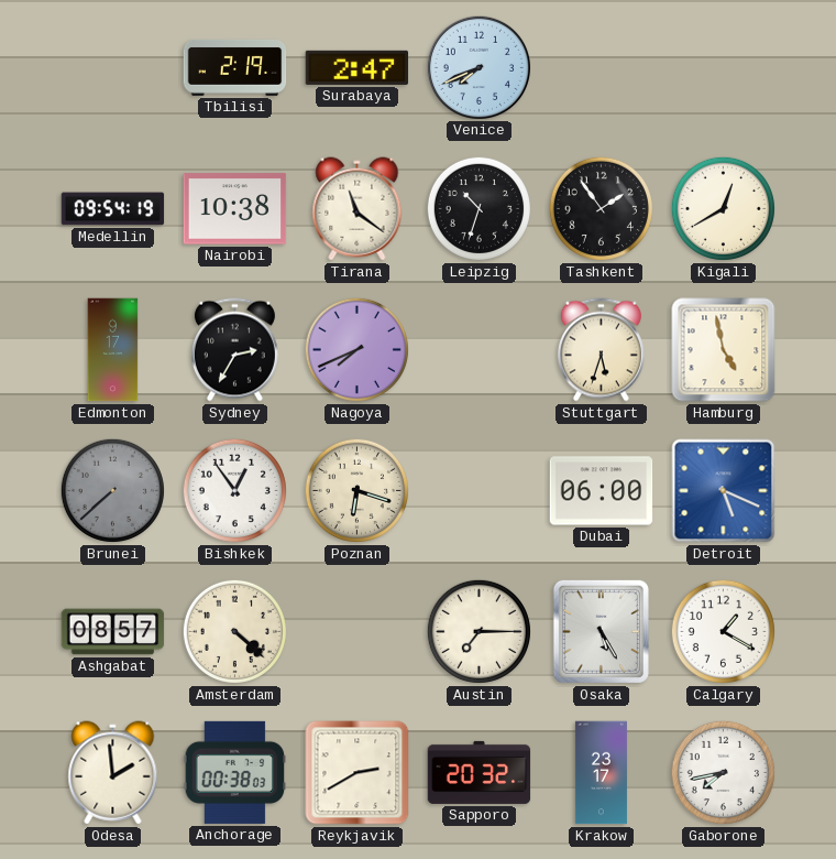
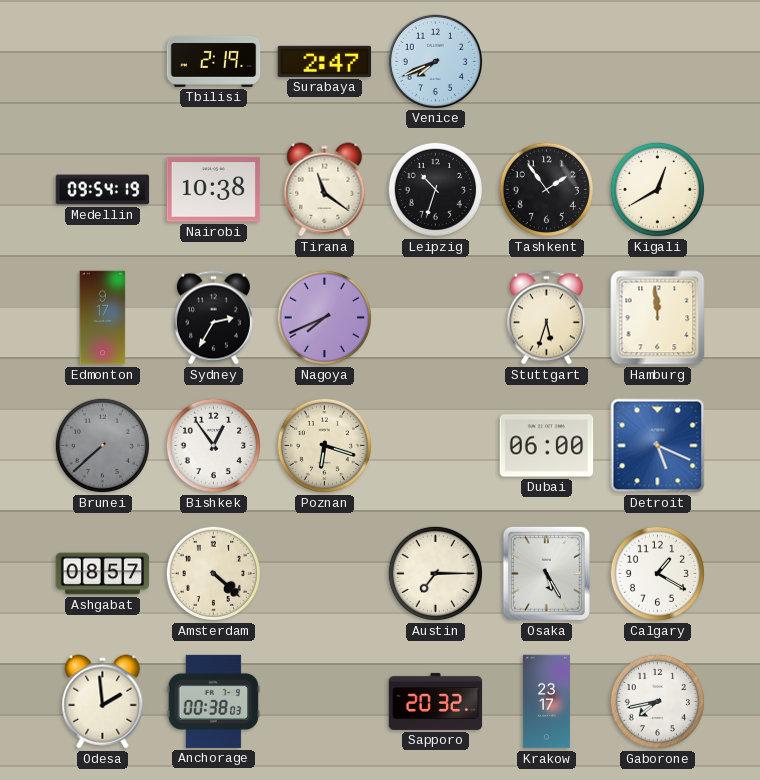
Hamburg: 4:58 -> 11:59
Reykjavik: 2:40 -> none
